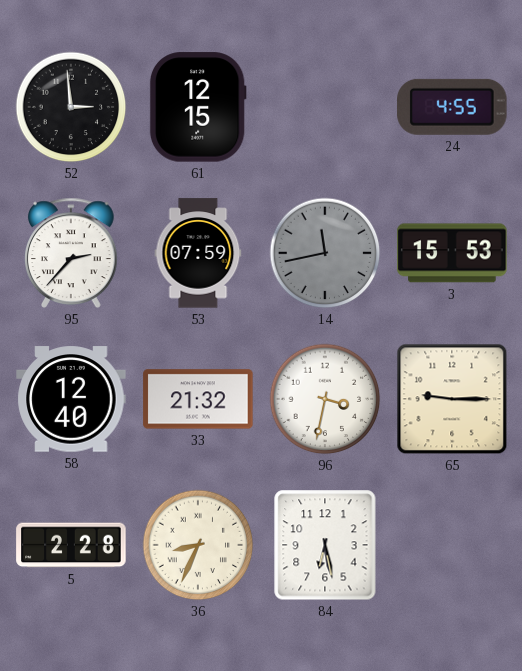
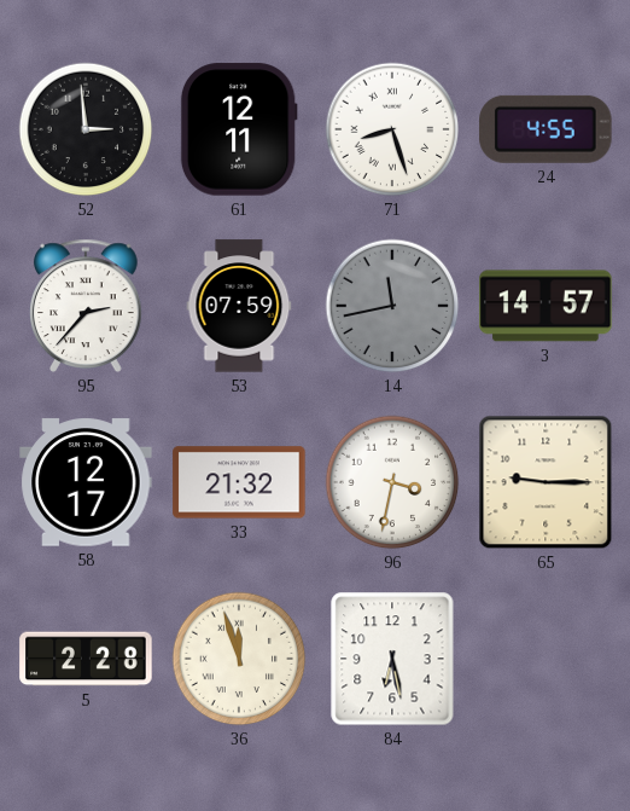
61: 12:15 -> 12:11
71: none -> 8:27
3: 15:53 -> 14:57
58: 12:40 -> 12:17
36: 8:34 -> 11:57
